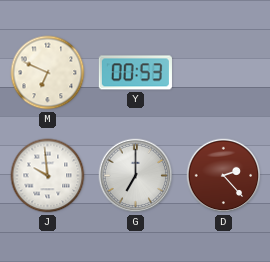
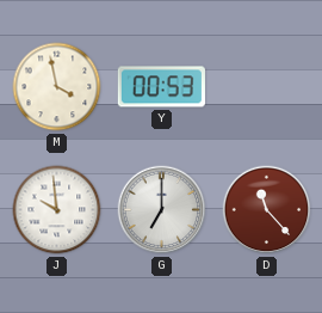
M: 6:49 -> 3:58
D: 2:23 -> 11:23
